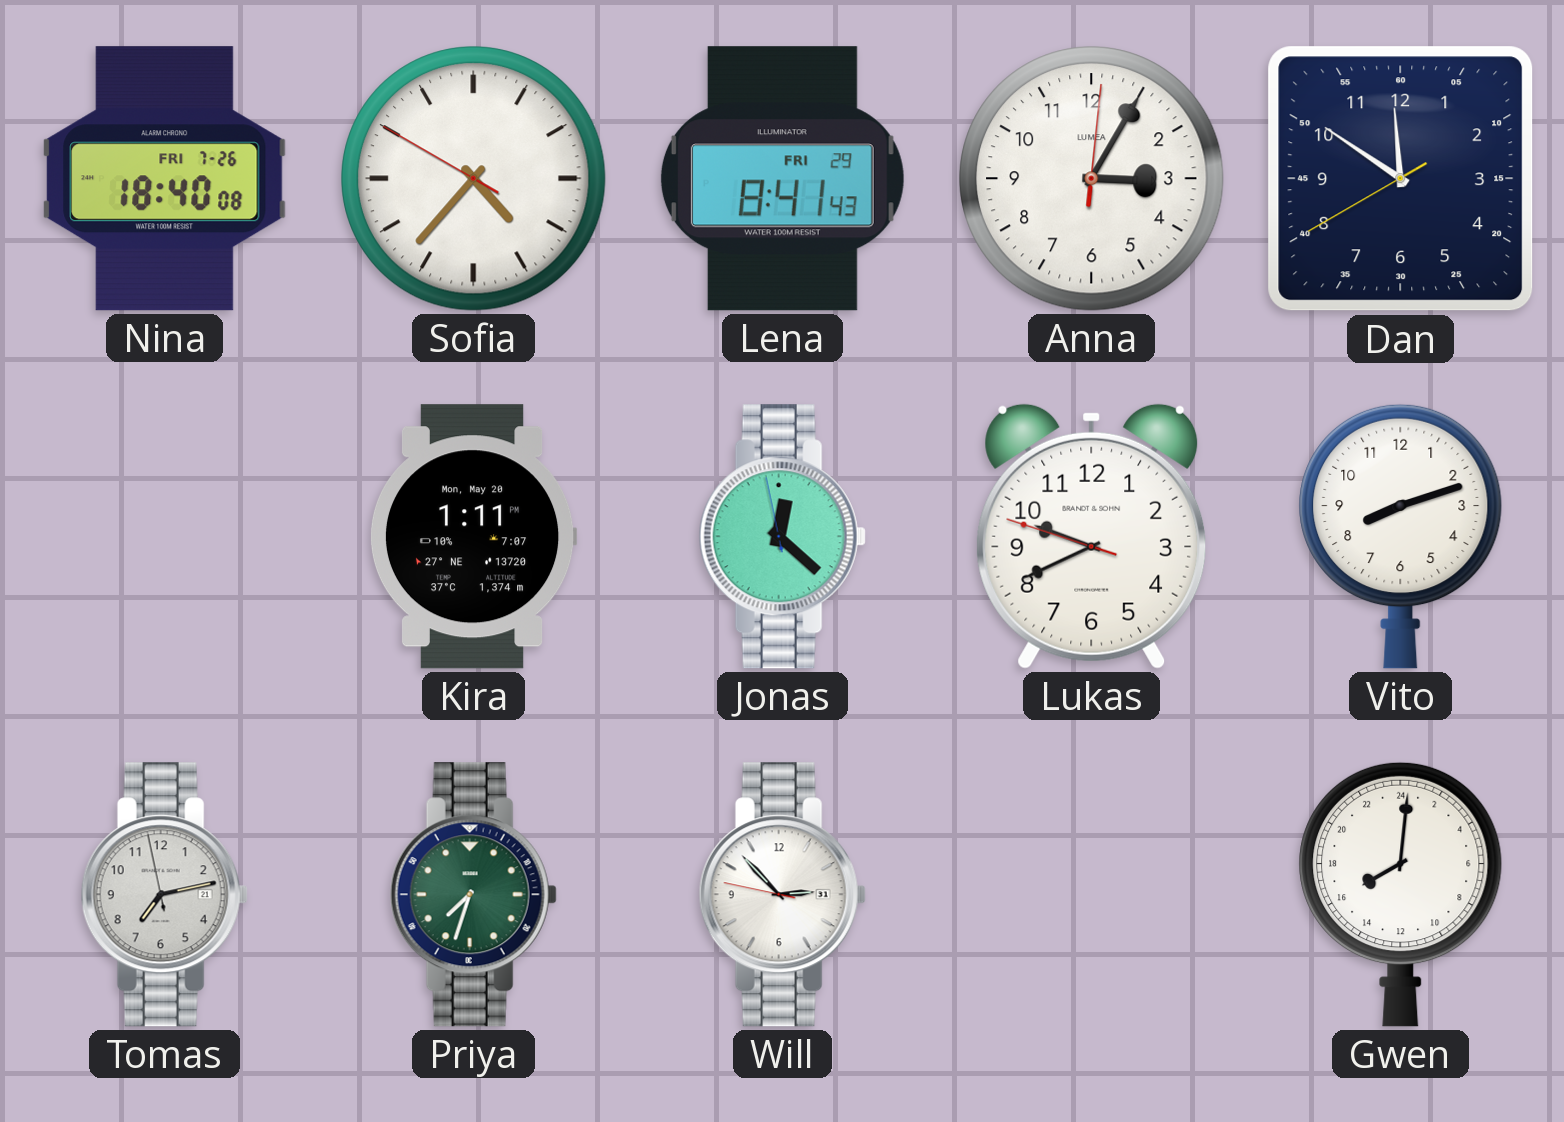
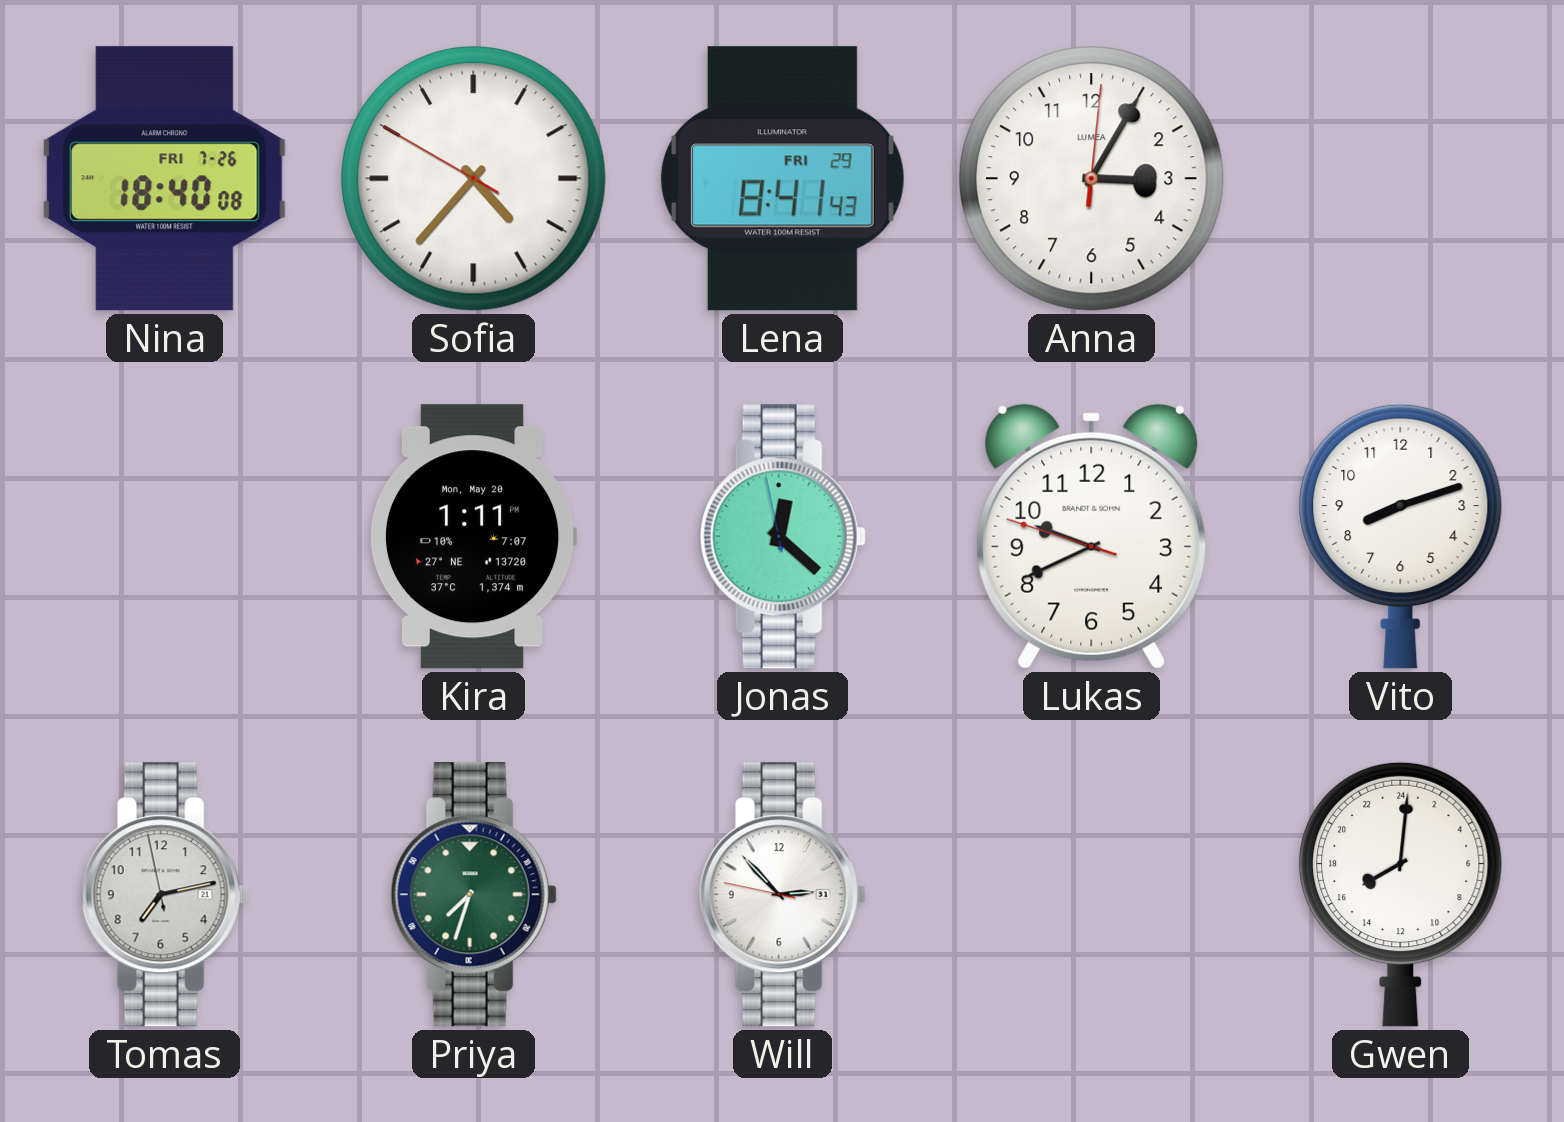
Dan: 11:50 -> none
